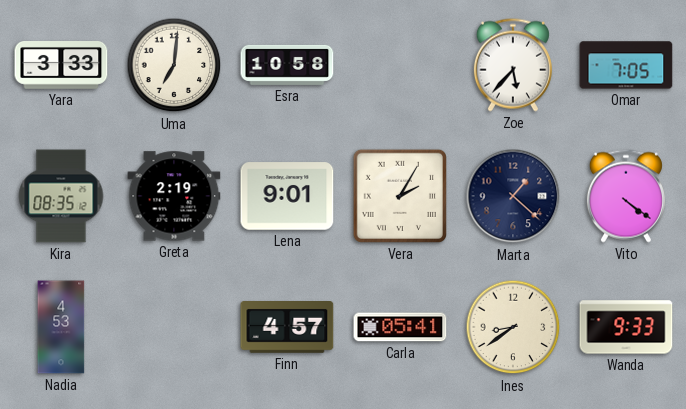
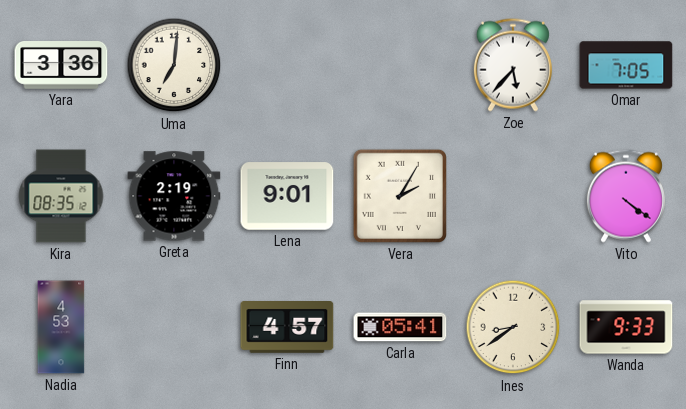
Yara: 3:33 -> 3:36
Esra: 10:58 -> none
Marta: 1:22 -> none
